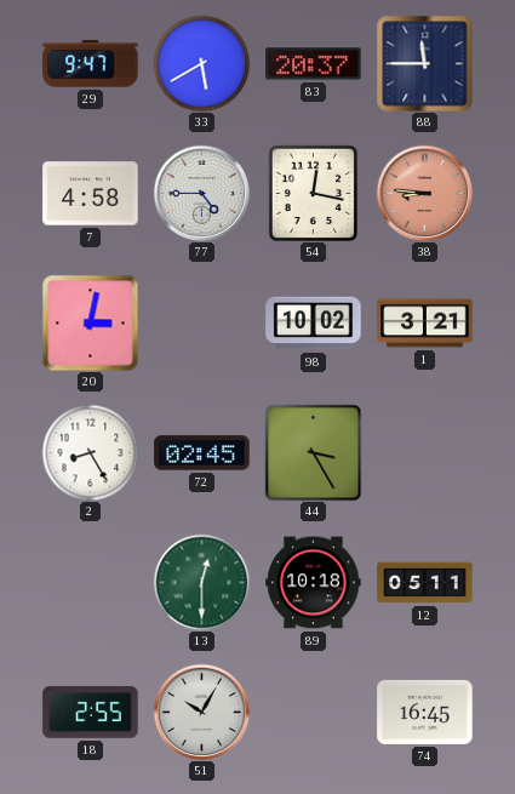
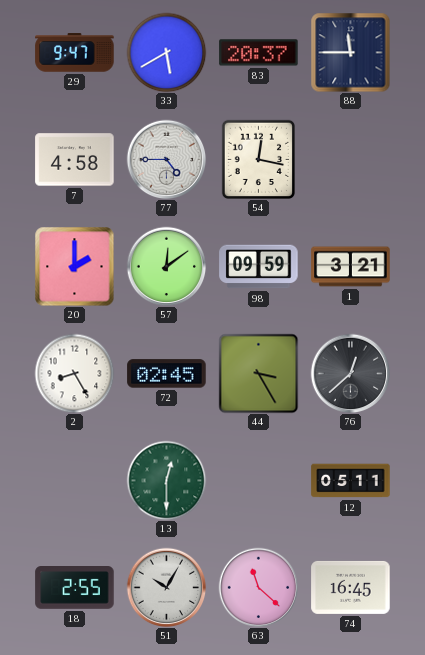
38: 8:46 -> none
20: 3:02 -> 2:00
57: none -> 12:09
98: 10:02 -> 09:59
76: none -> 12:38
89: 10:18 -> none
63: none -> 11:22
